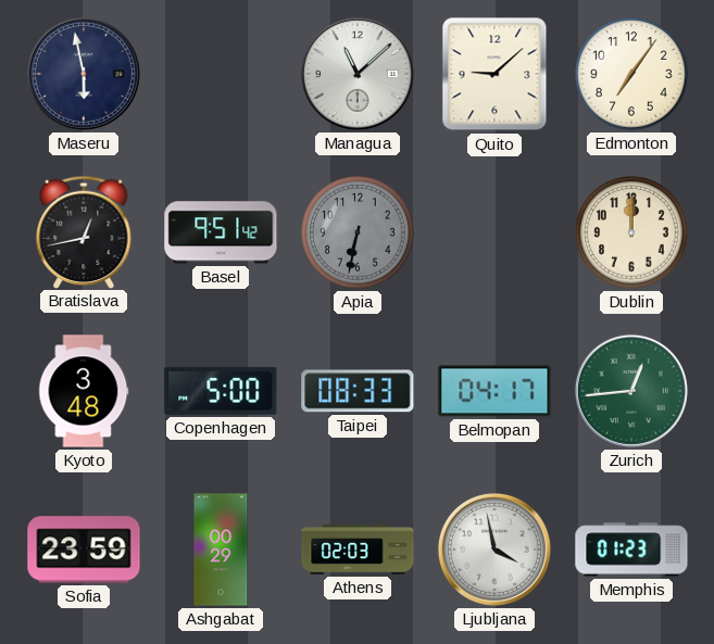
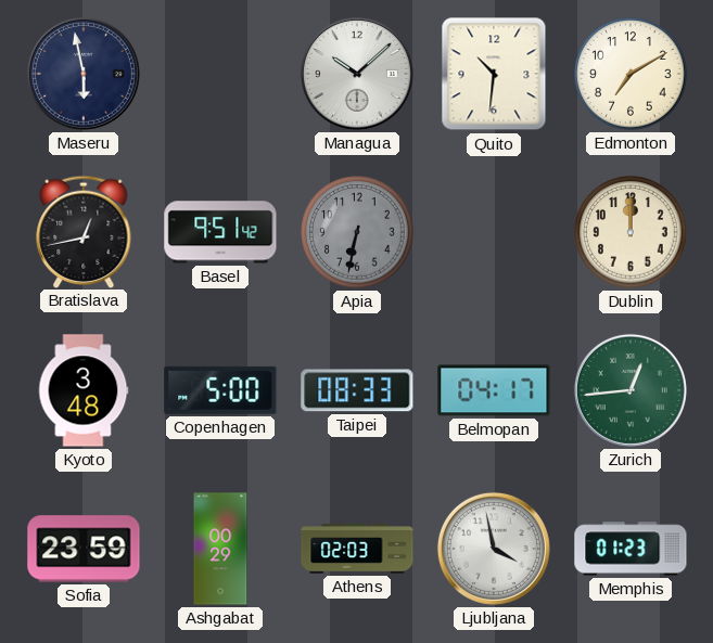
Managua: 11:08 -> 10:08
Quito: 9:08 -> 10:31
Edmonton: 7:06 -> 7:10
